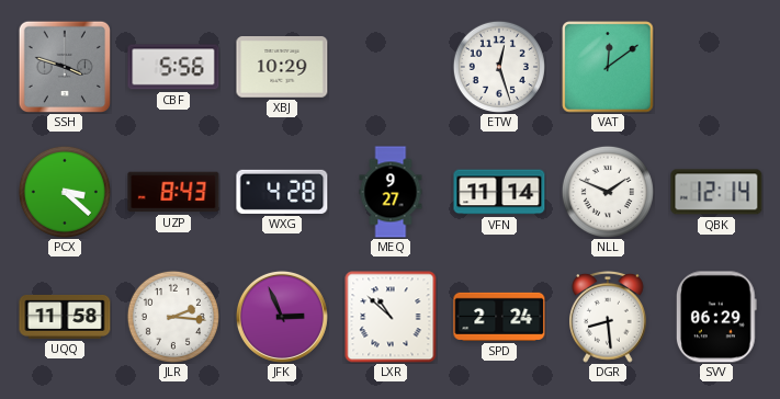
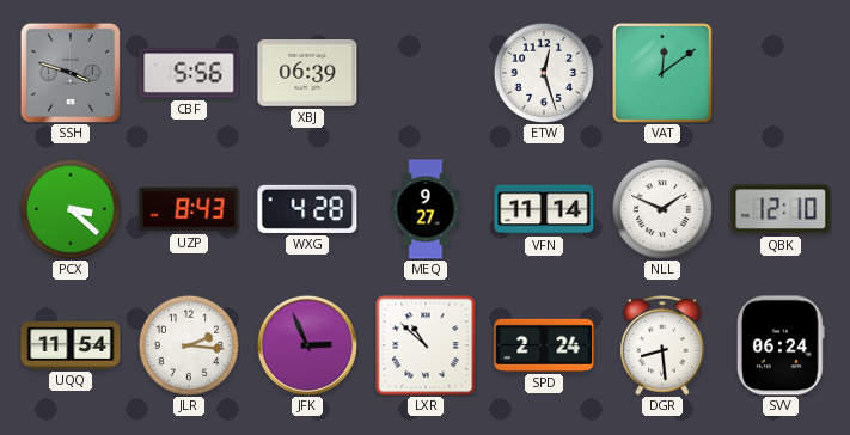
XBJ: 10:29 -> 06:39
QBK: 12:14 -> 12:10
UQQ: 11:58 -> 11:54
SVV: 06:29 -> 06:24
